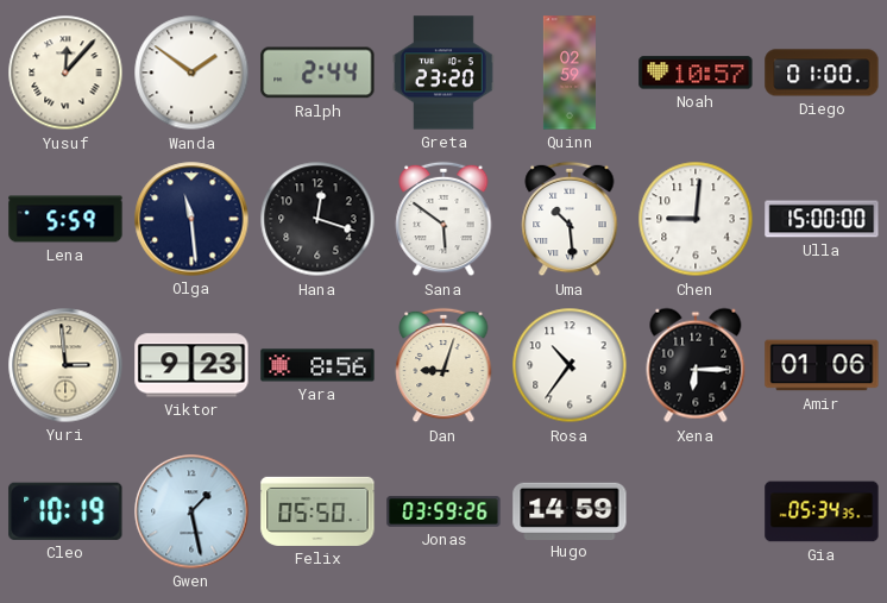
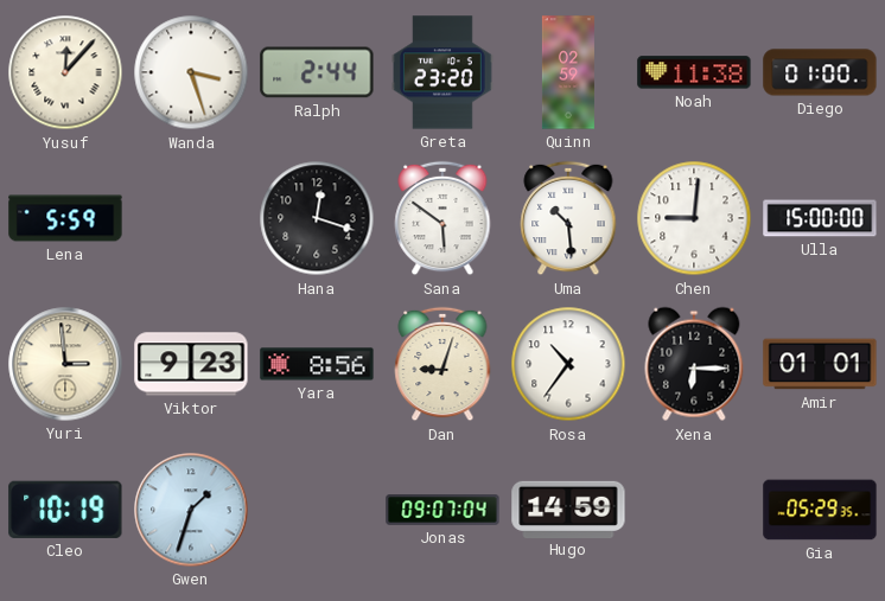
Wanda: 1:51 -> 3:27
Noah: 10:57 -> 11:38
Olga: 11:29 -> none
Amir: 01:06 -> 01:01
Gwen: 1:28 -> 1:33
Felix: 05:50 -> none
Jonas: 03:59 -> 09:07
Gia: 05:34 -> 05:29
